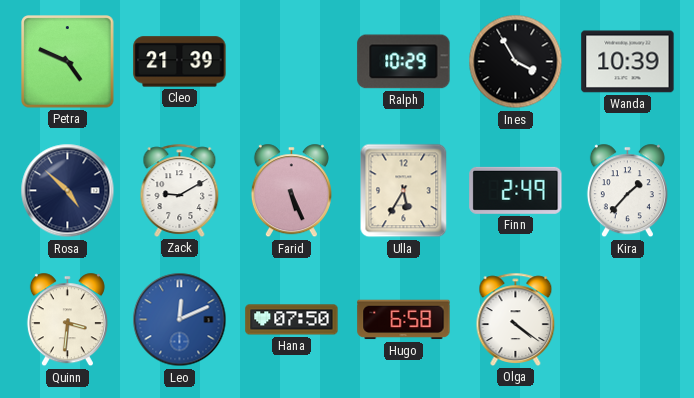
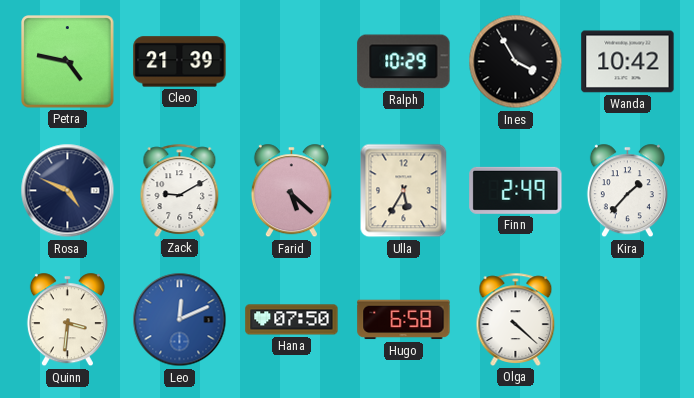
Petra: 4:49 -> 4:47
Wanda: 10:39 -> 10:42
Rosa: 4:52 -> 4:49
Farid: 5:26 -> 5:22
Olga: 4:21 -> 4:22
